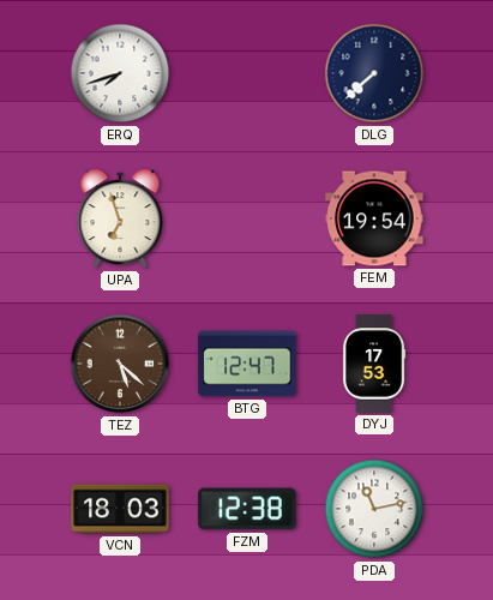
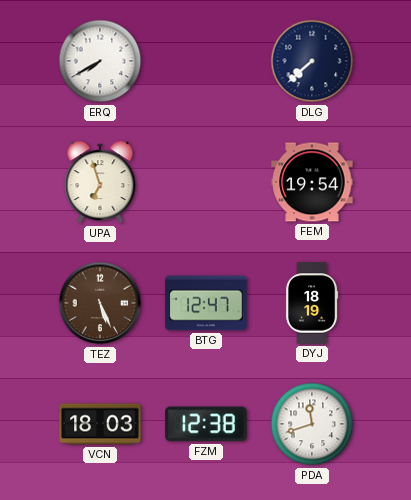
ERQ: 7:42 -> 7:40
TEZ: 5:22 -> 5:26
DYJ: 17:53 -> 18:19
PDA: 11:13 -> 11:42
